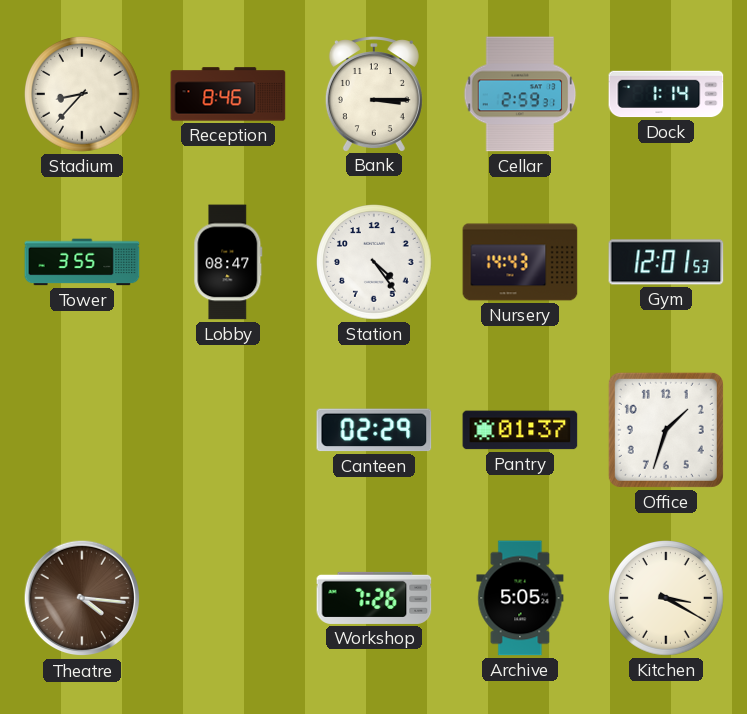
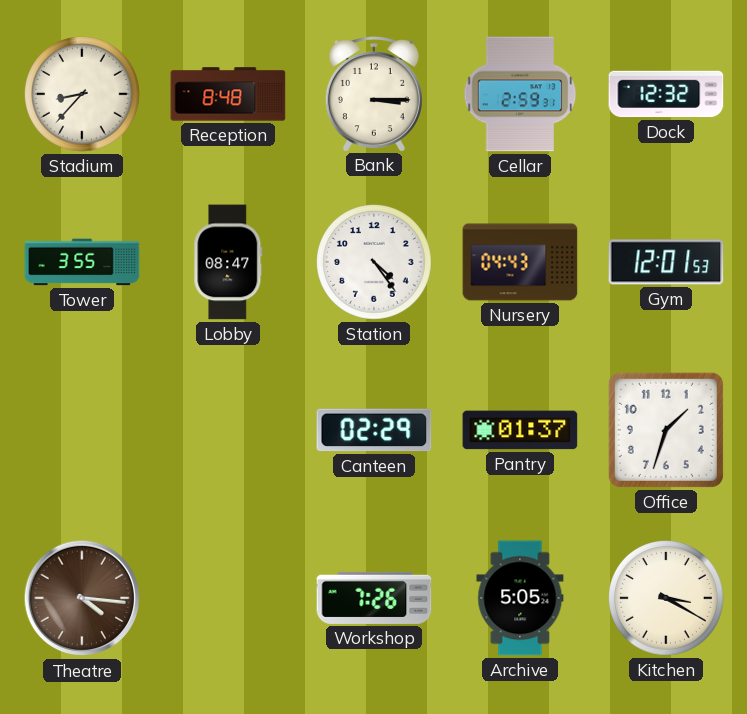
Reception: 8:46 -> 8:48
Dock: 1:14 -> 12:32
Nursery: 14:43 -> 04:43
